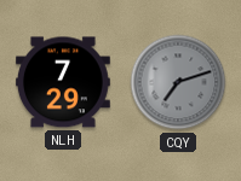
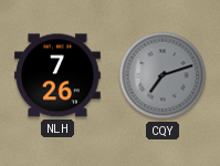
NLH: 7:29 -> 7:26
